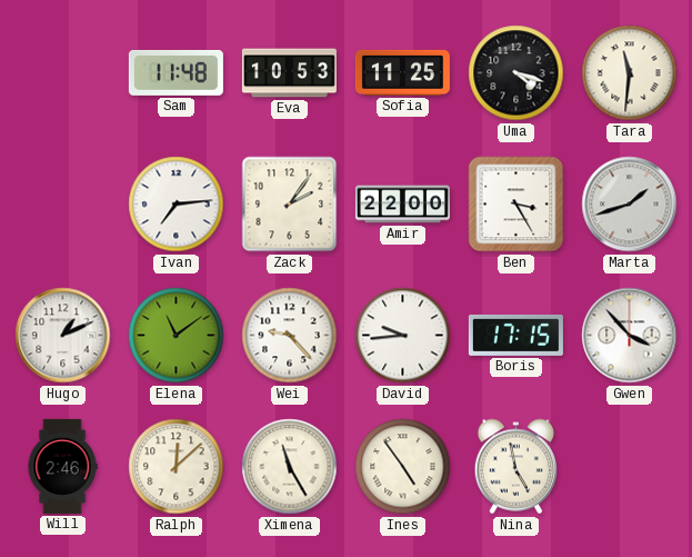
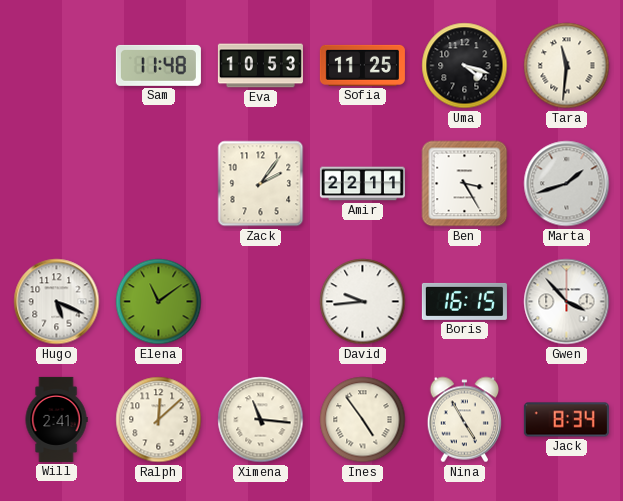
Ivan: 7:14 -> none
Amir: 22:00 -> 22:11
Hugo: 1:11 -> 5:19
Wei: 9:23 -> none
Boris: 17:15 -> 16:15
Will: 2:46 -> 2:41
Ximena: 11:25 -> 11:16
Nina: 4:58 -> 4:55
Jack: none -> 8:34
